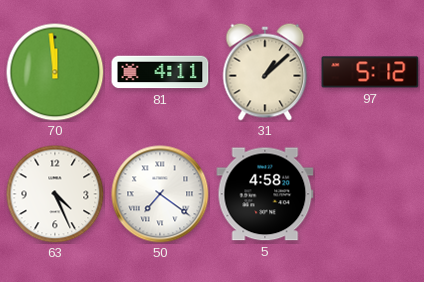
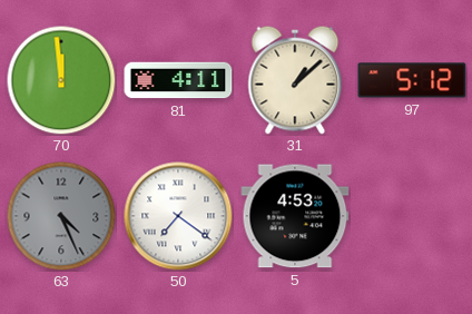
63 dial: white -> grey
5: 4:58 -> 4:53
